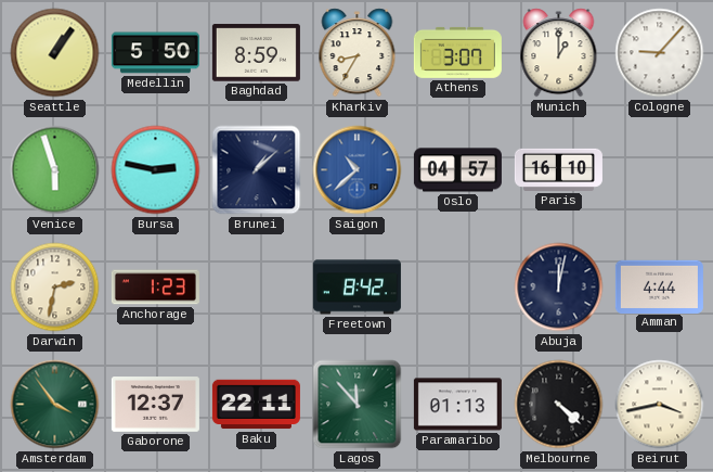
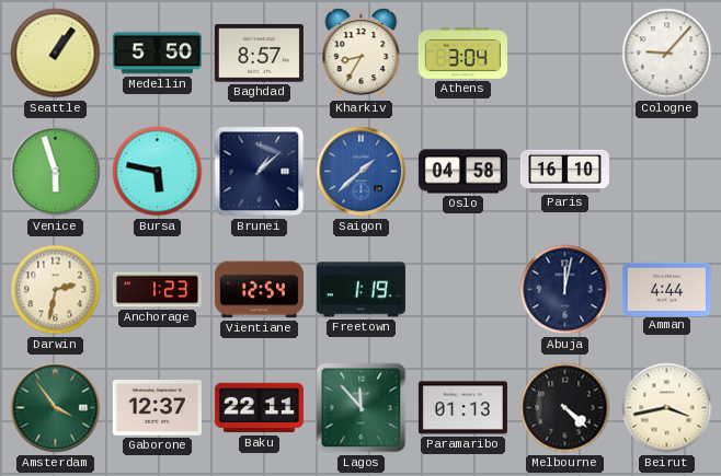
Baghdad: 8:59 -> 8:57
Athens: 3:07 -> 3:04
Munich: 1:00 -> none
Bursa: 2:47 -> 5:47
Saigon: 10:38 -> 1:38
Oslo: 04:57 -> 04:58
Vientiane: none -> 12:54
Freetown: 8:42 -> 1:19
